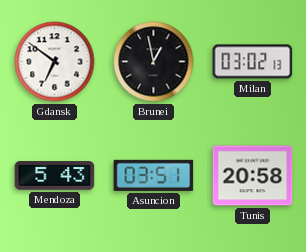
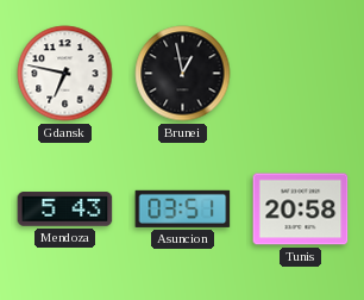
Gdansk: 6:51 -> 6:47
Milan: 03:02 -> none
